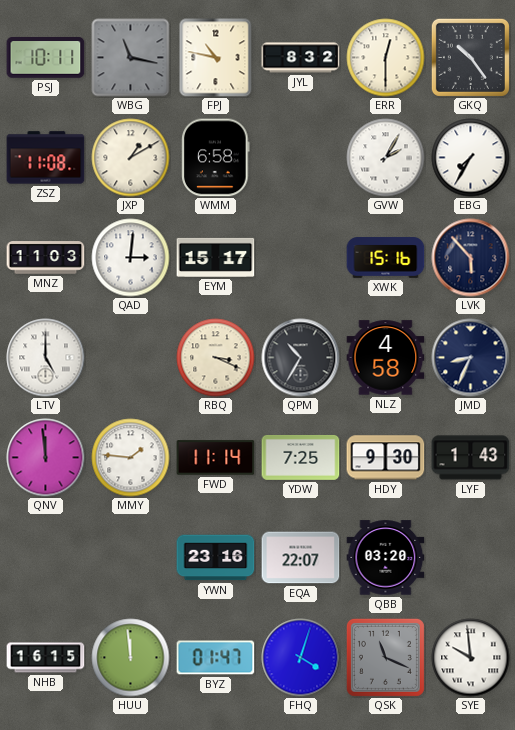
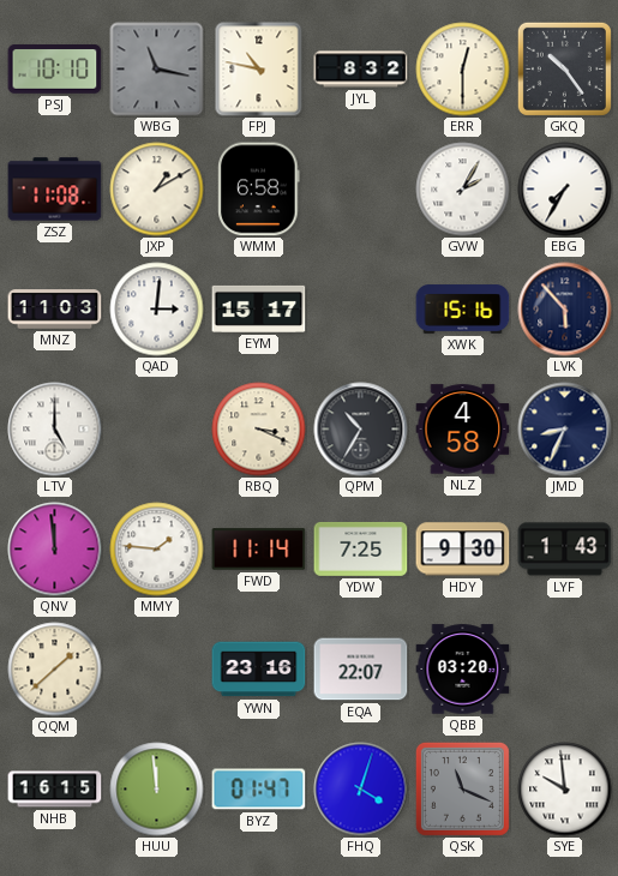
PSJ: 10:11 -> 10:10
QQM: none -> 1:38
